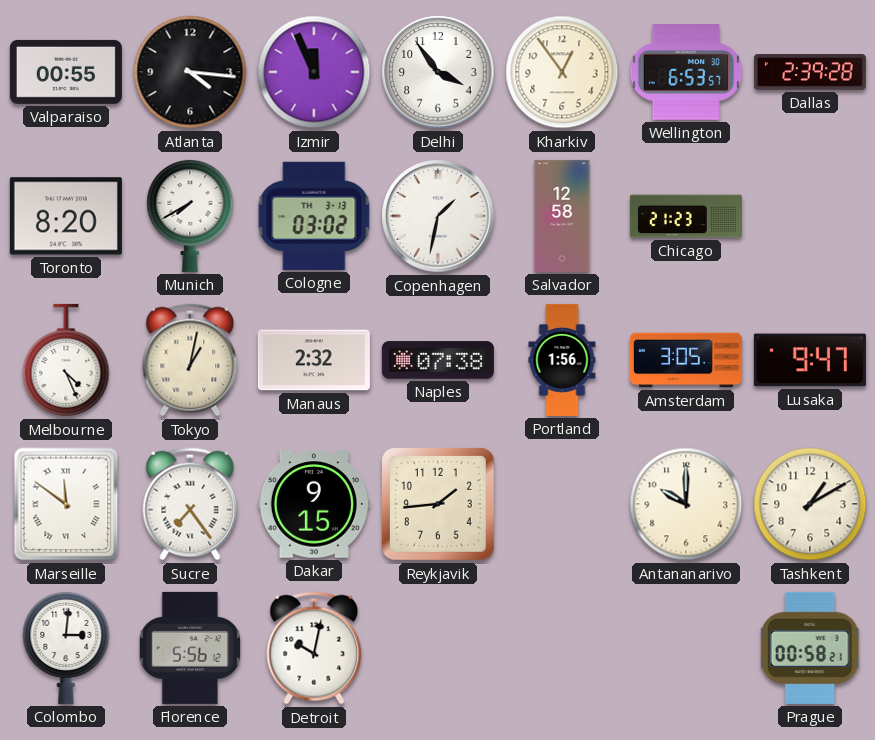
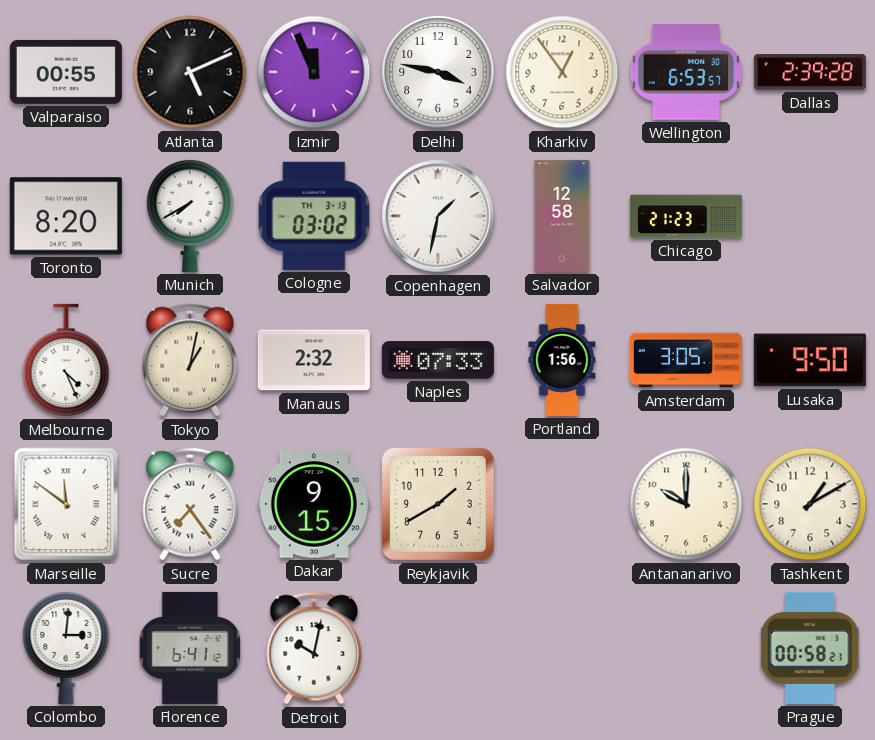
Atlanta: 4:16 -> 5:11
Delhi: 3:54 -> 3:47
Naples: 07:38 -> 07:33
Lusaka: 9:47 -> 9:50
Reykjavik: 1:44 -> 1:40
Florence: 5:56 -> 6:41
